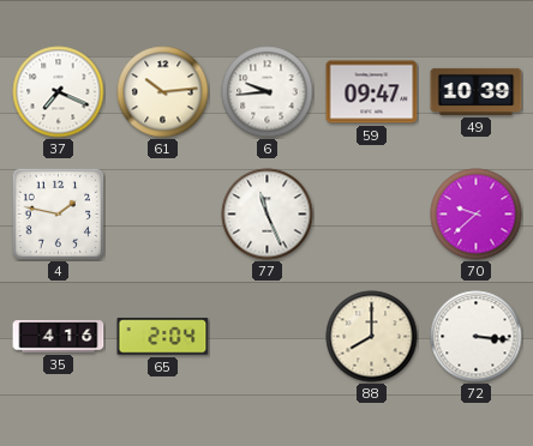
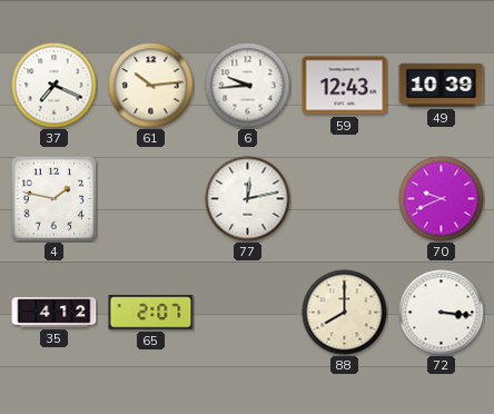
59: 09:47 -> 12:43
77: 11:26 -> 12:13
70: 9:38 -> 9:41
35: 4:16 -> 4:12
65: 2:04 -> 2:07
